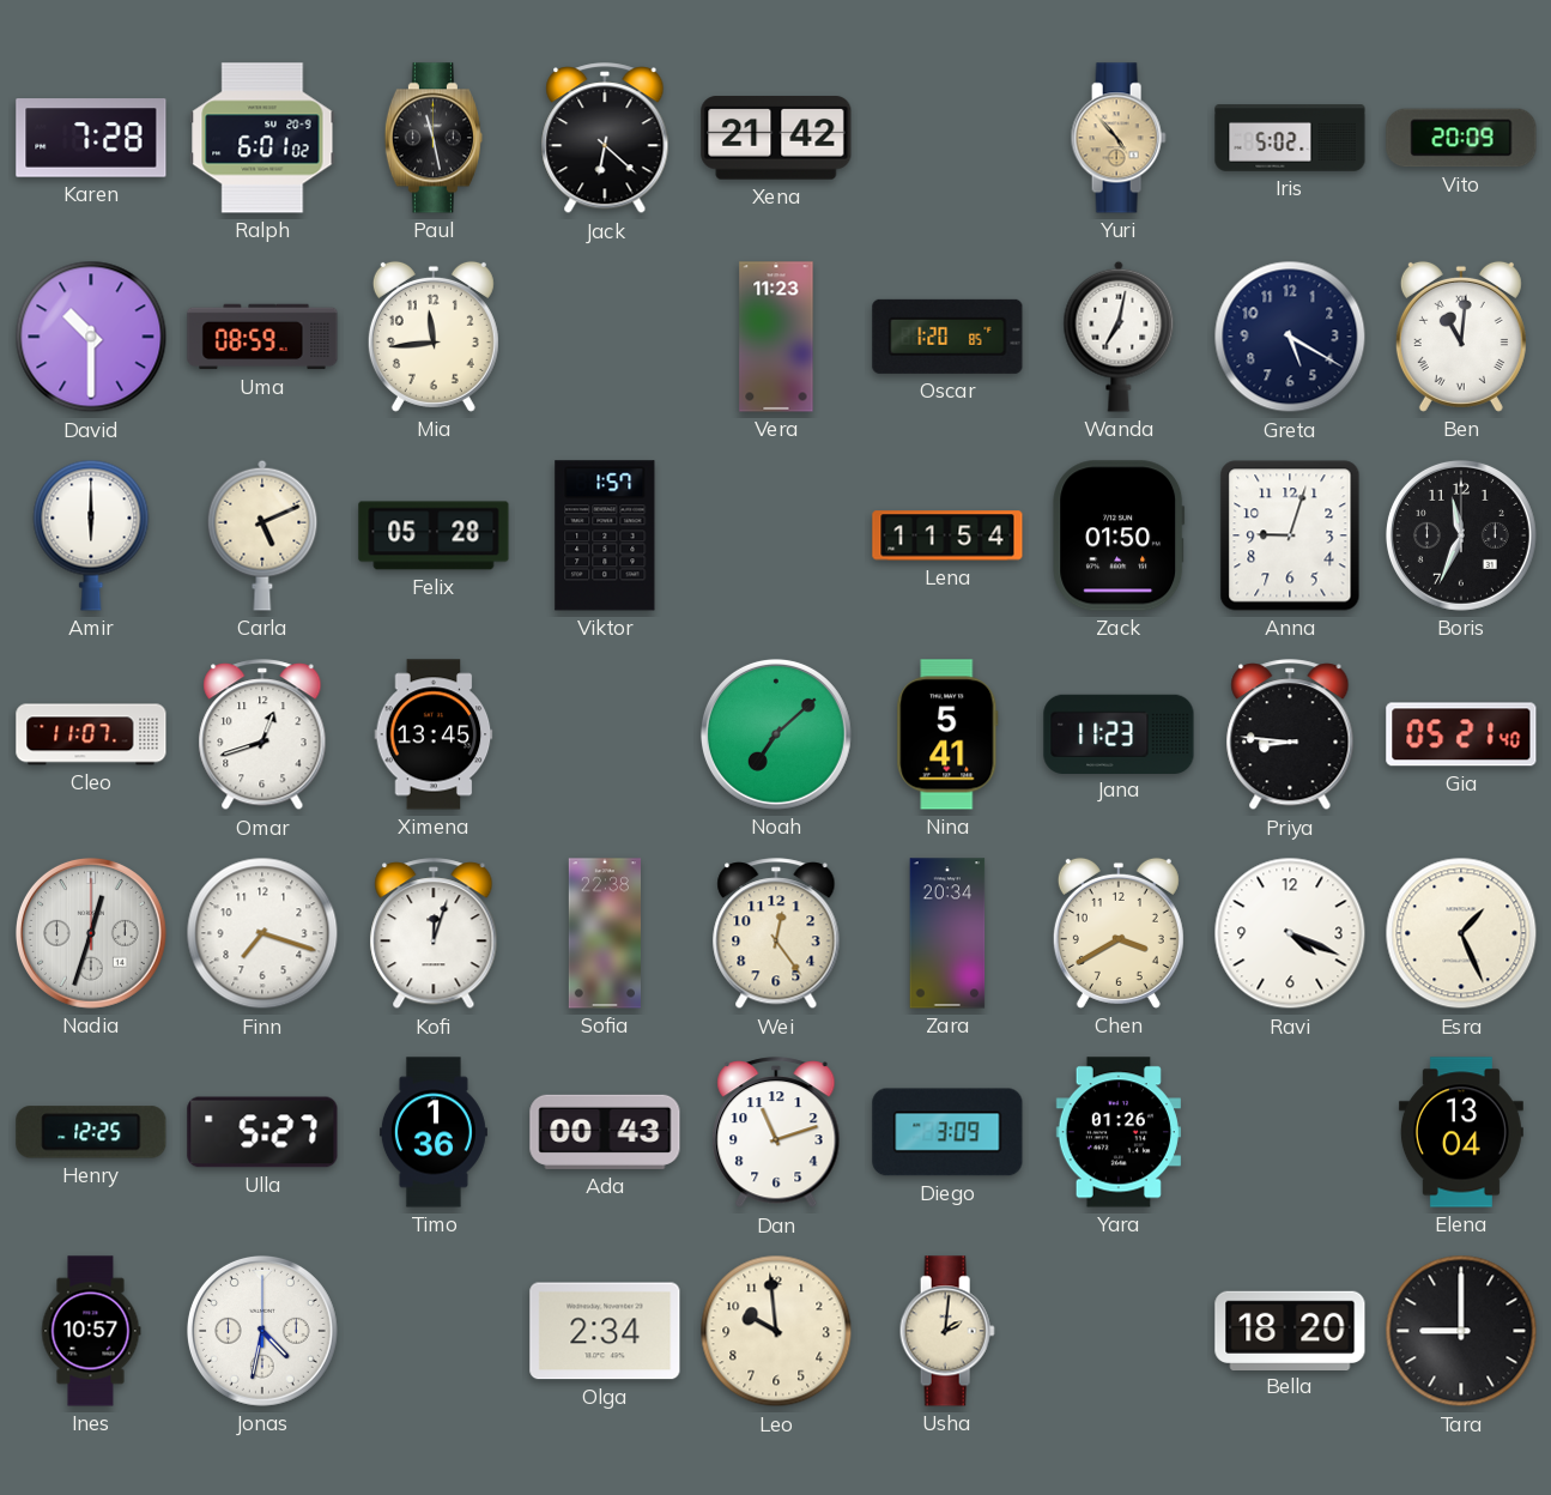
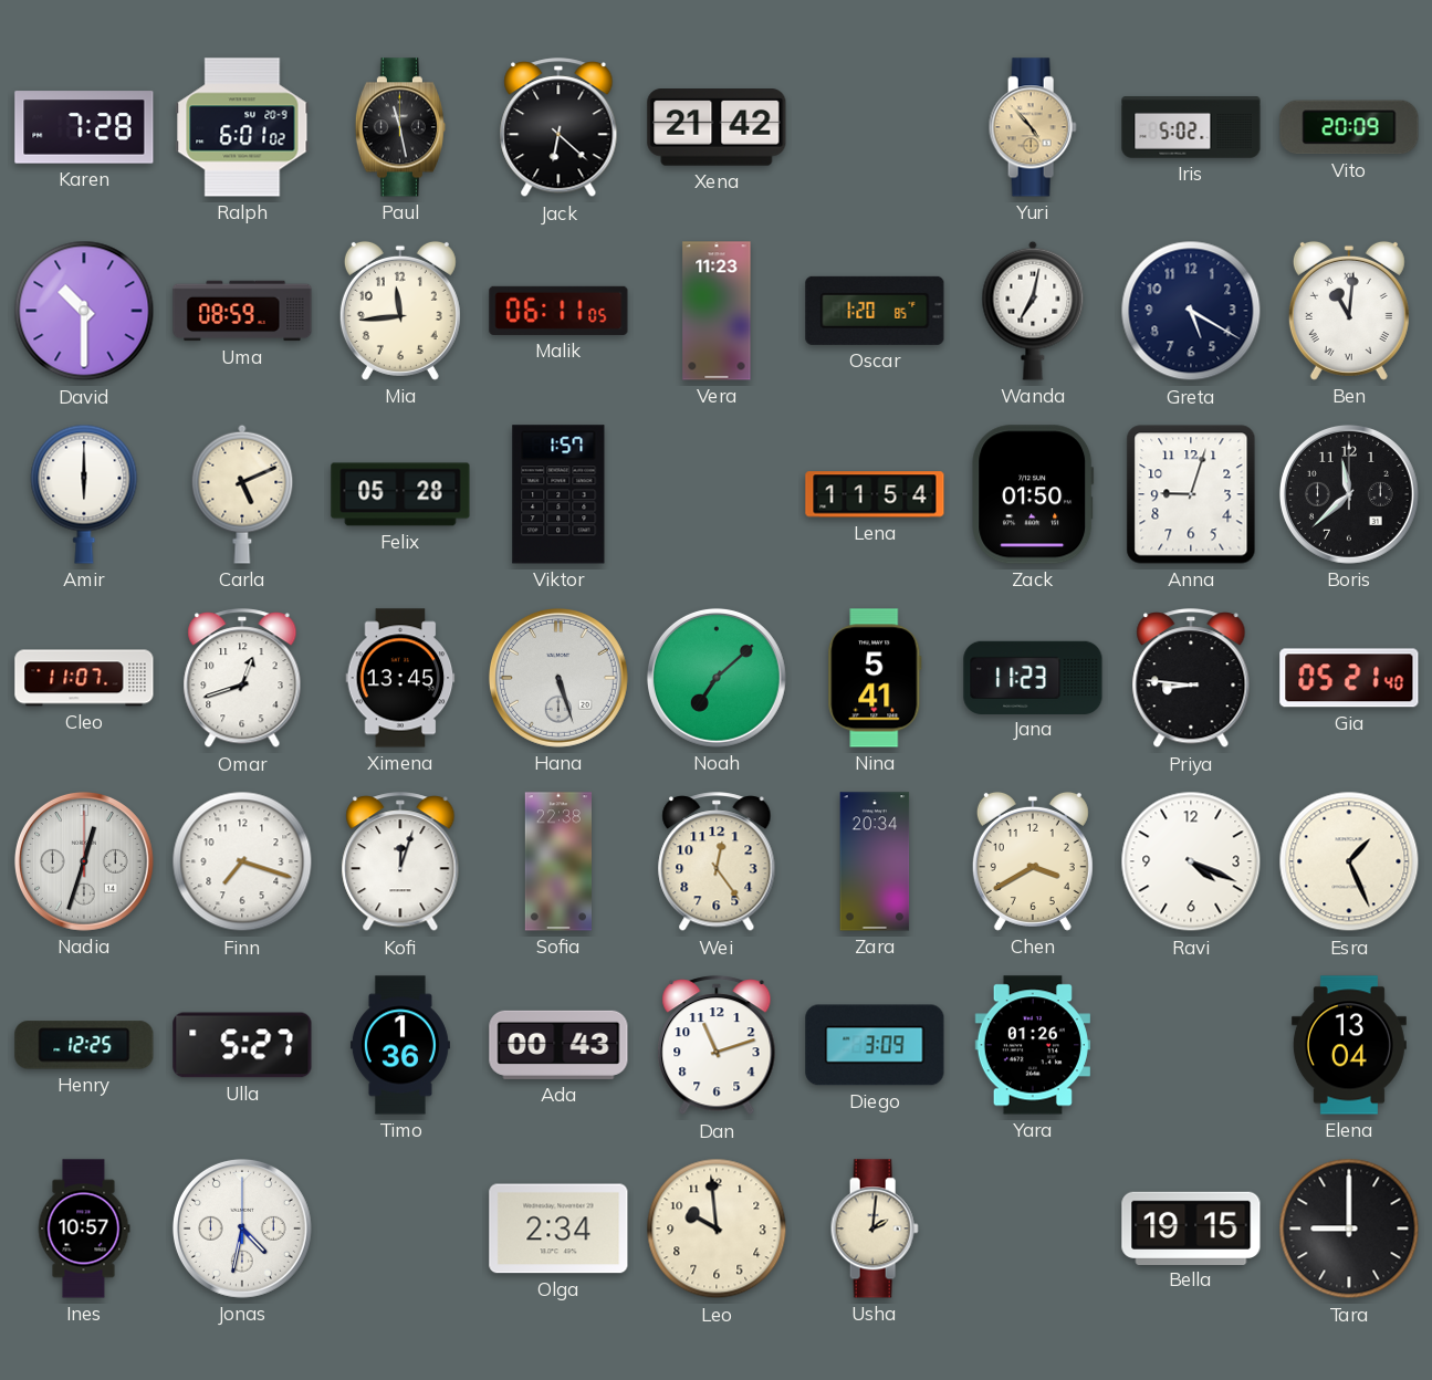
Malik: none -> 06:11
Boris: 11:34 -> 11:38
Hana: none -> 5:27
Bella: 18:20 -> 19:15
